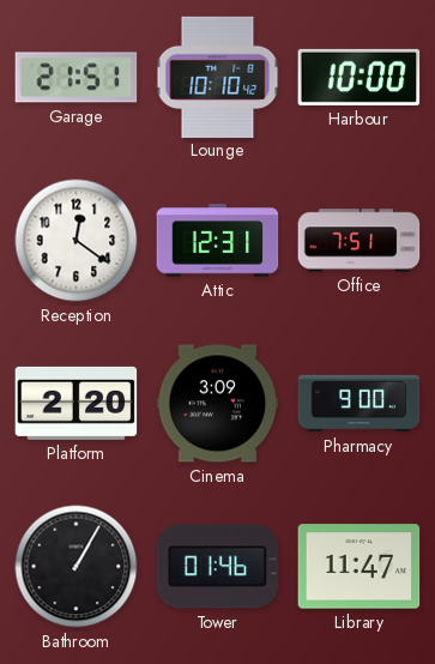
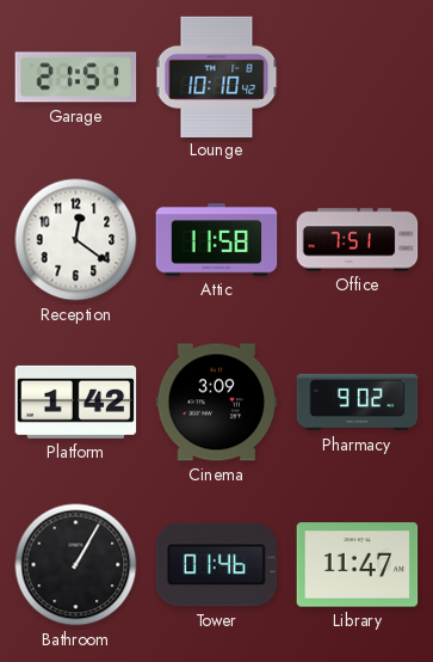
Harbour: 10:00 -> none
Attic: 12:31 -> 11:58
Platform: 2:20 -> 1:42
Pharmacy: 9:00 -> 9:02
